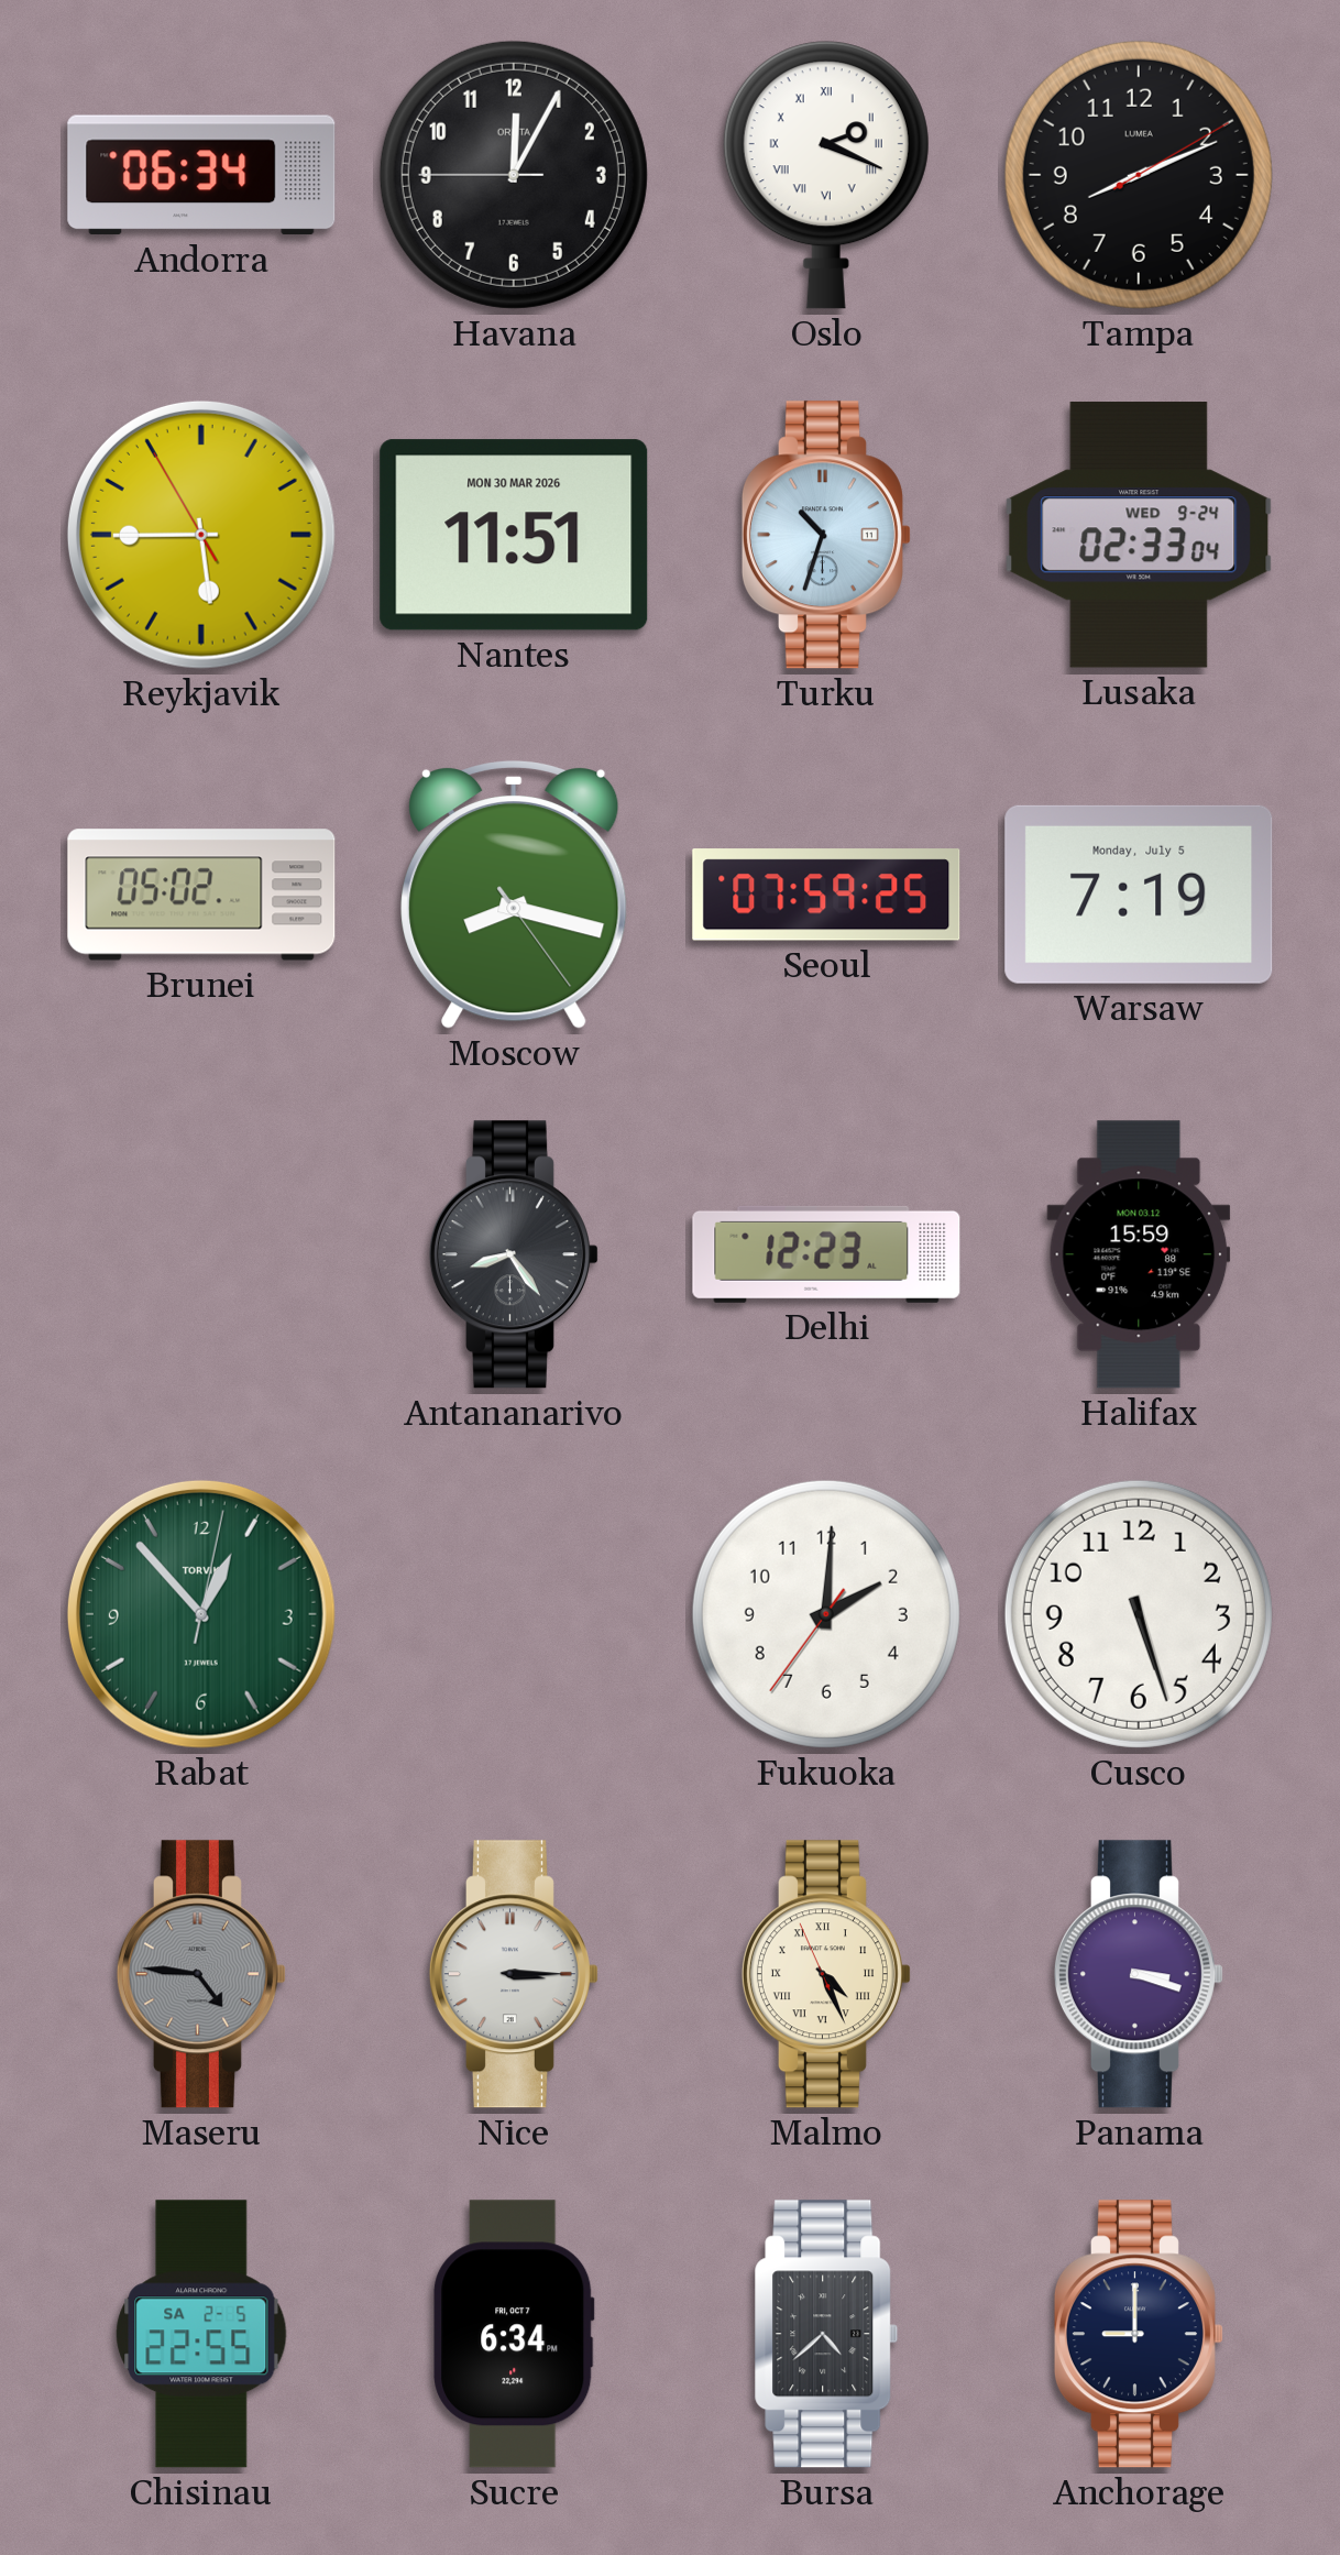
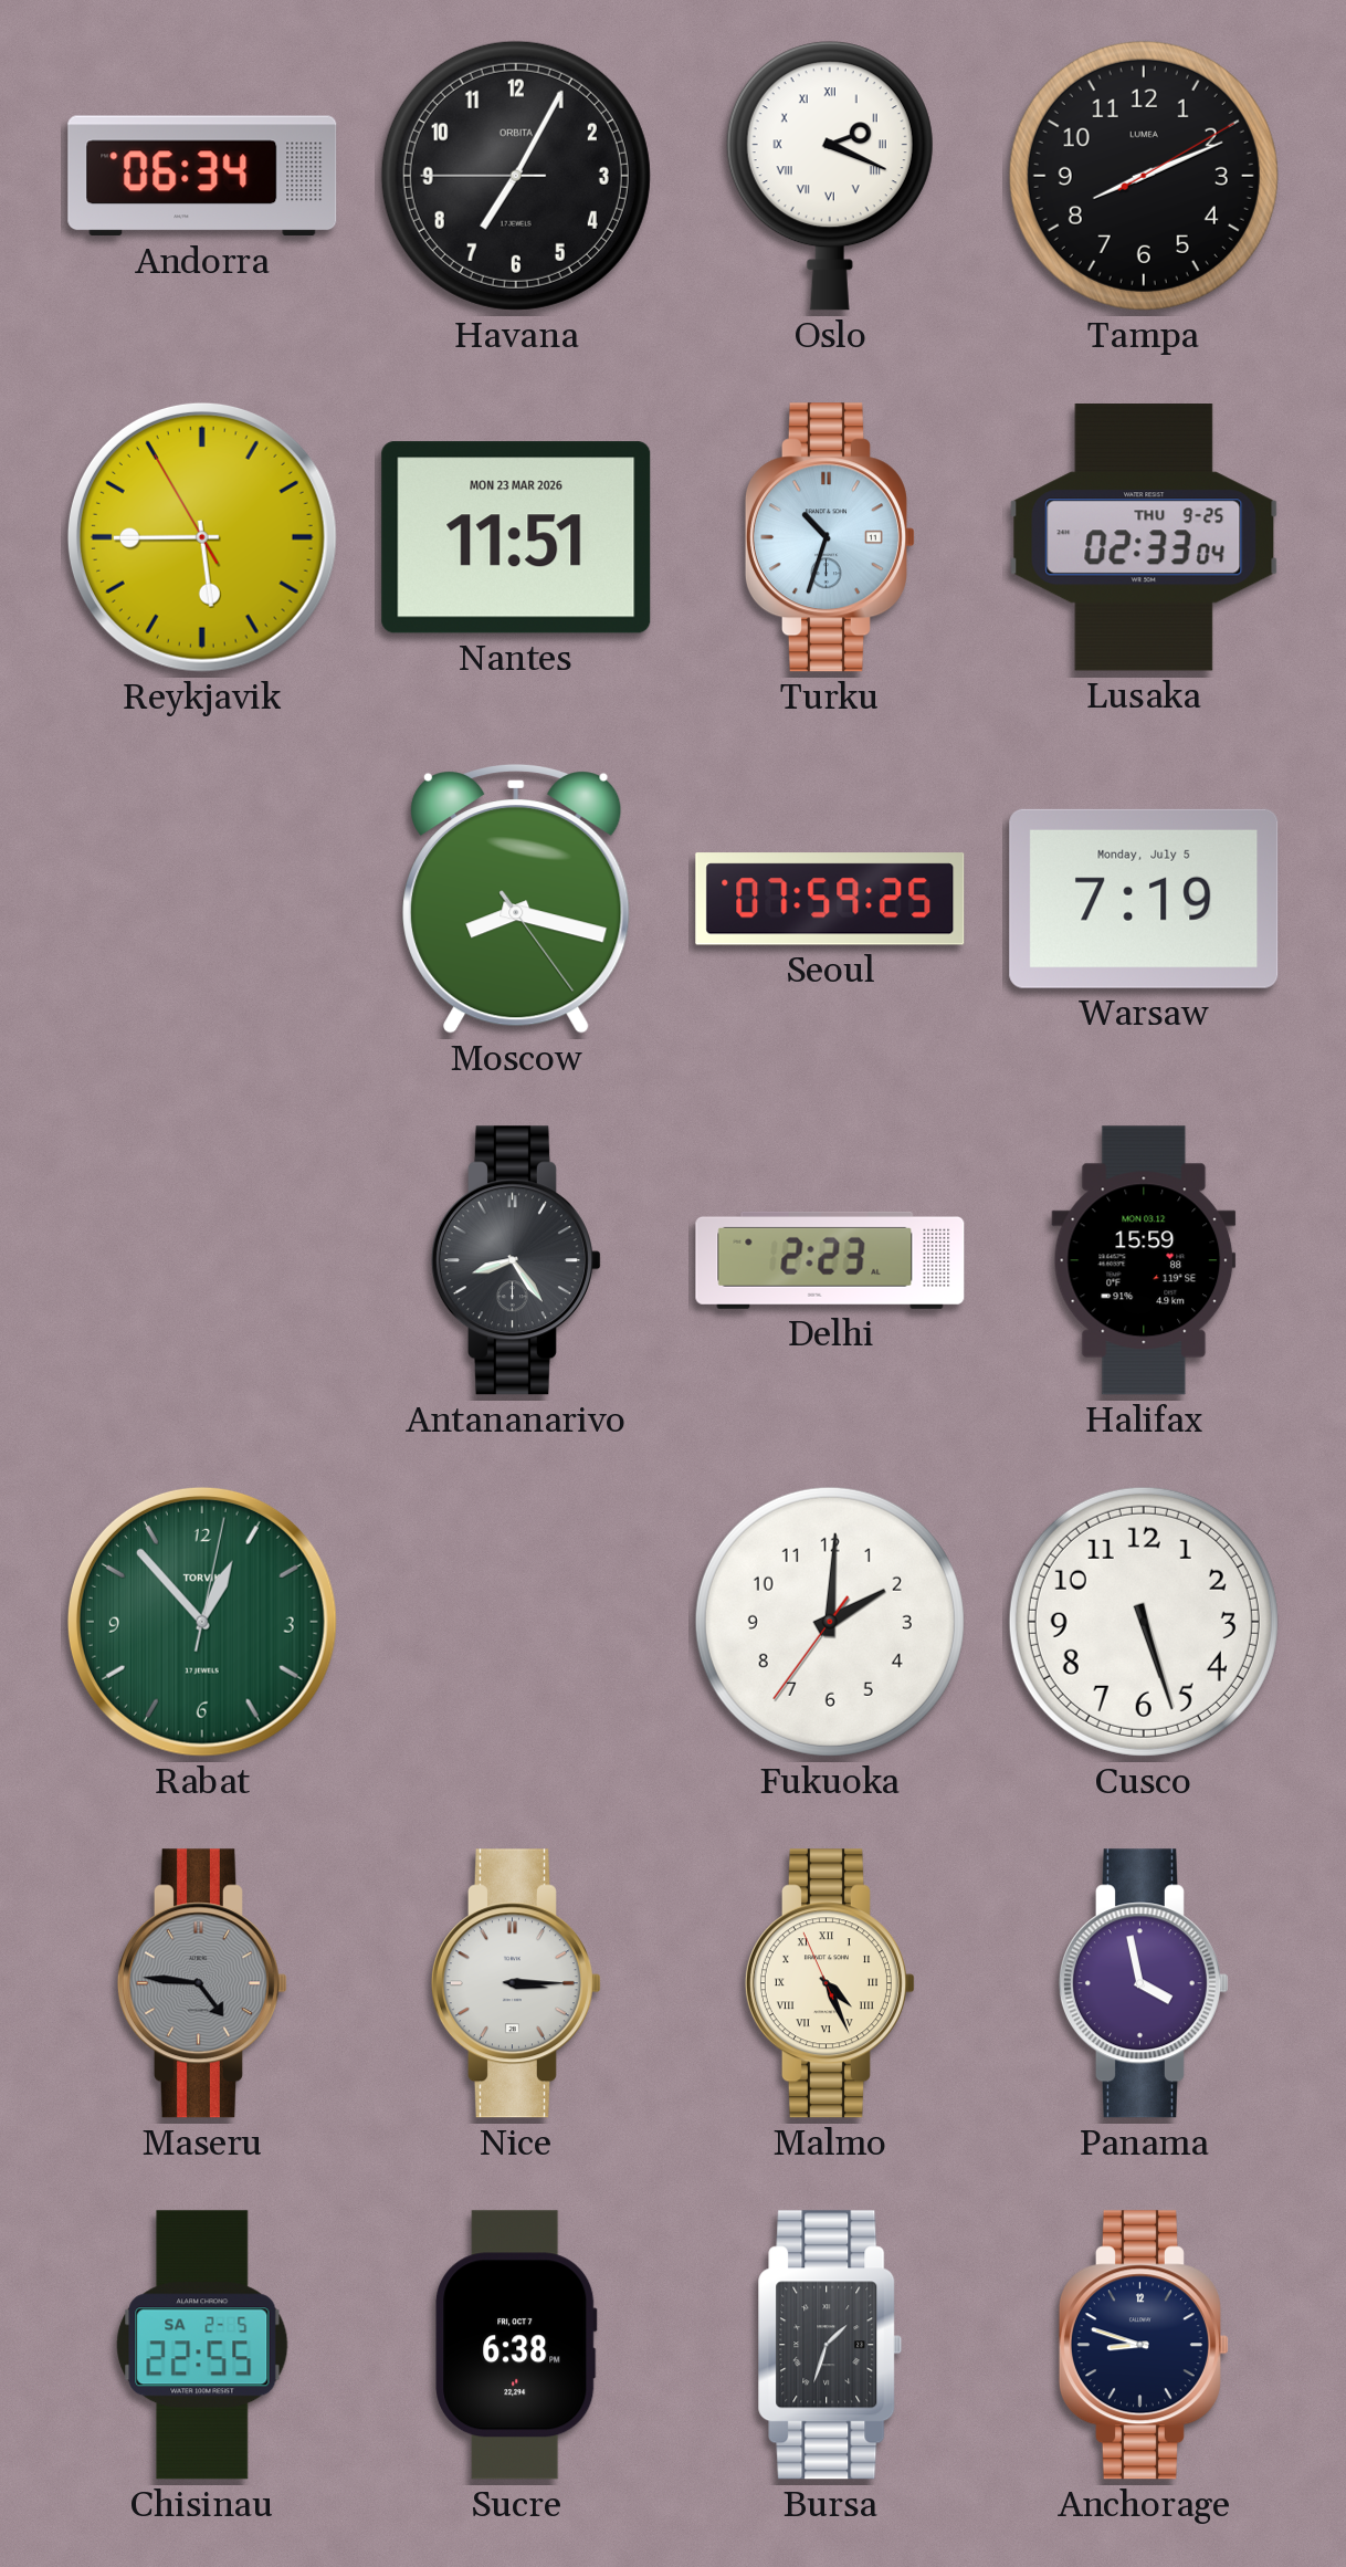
Havana: 12:04 -> 7:04
Nantes date: MON 30 MAR 2026 -> MON 23 MAR 2026
Lusaka date: WED 9-24 -> THU 9-25
Brunei: 05:02 -> none
Delhi: 12:23 -> 2:23
Panama: 3:18 -> 3:58
Sucre: 6:34 -> 6:38
Bursa: 4:38 -> 1:33
Anchorage: 9:00 -> 8:48
